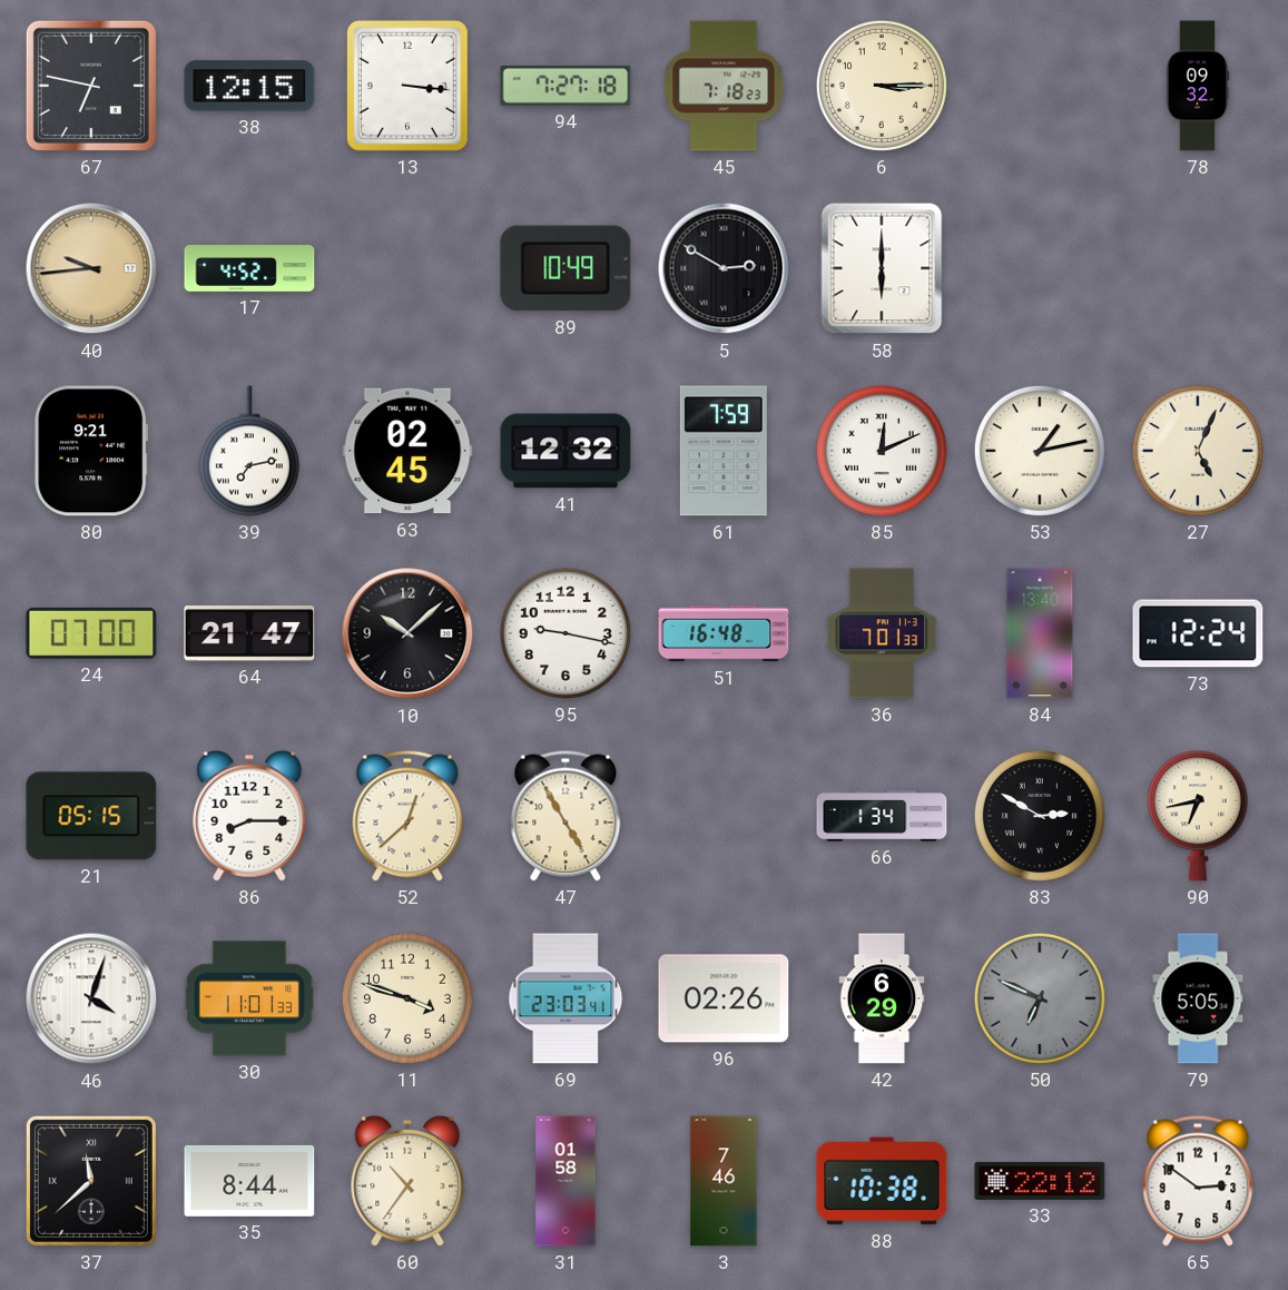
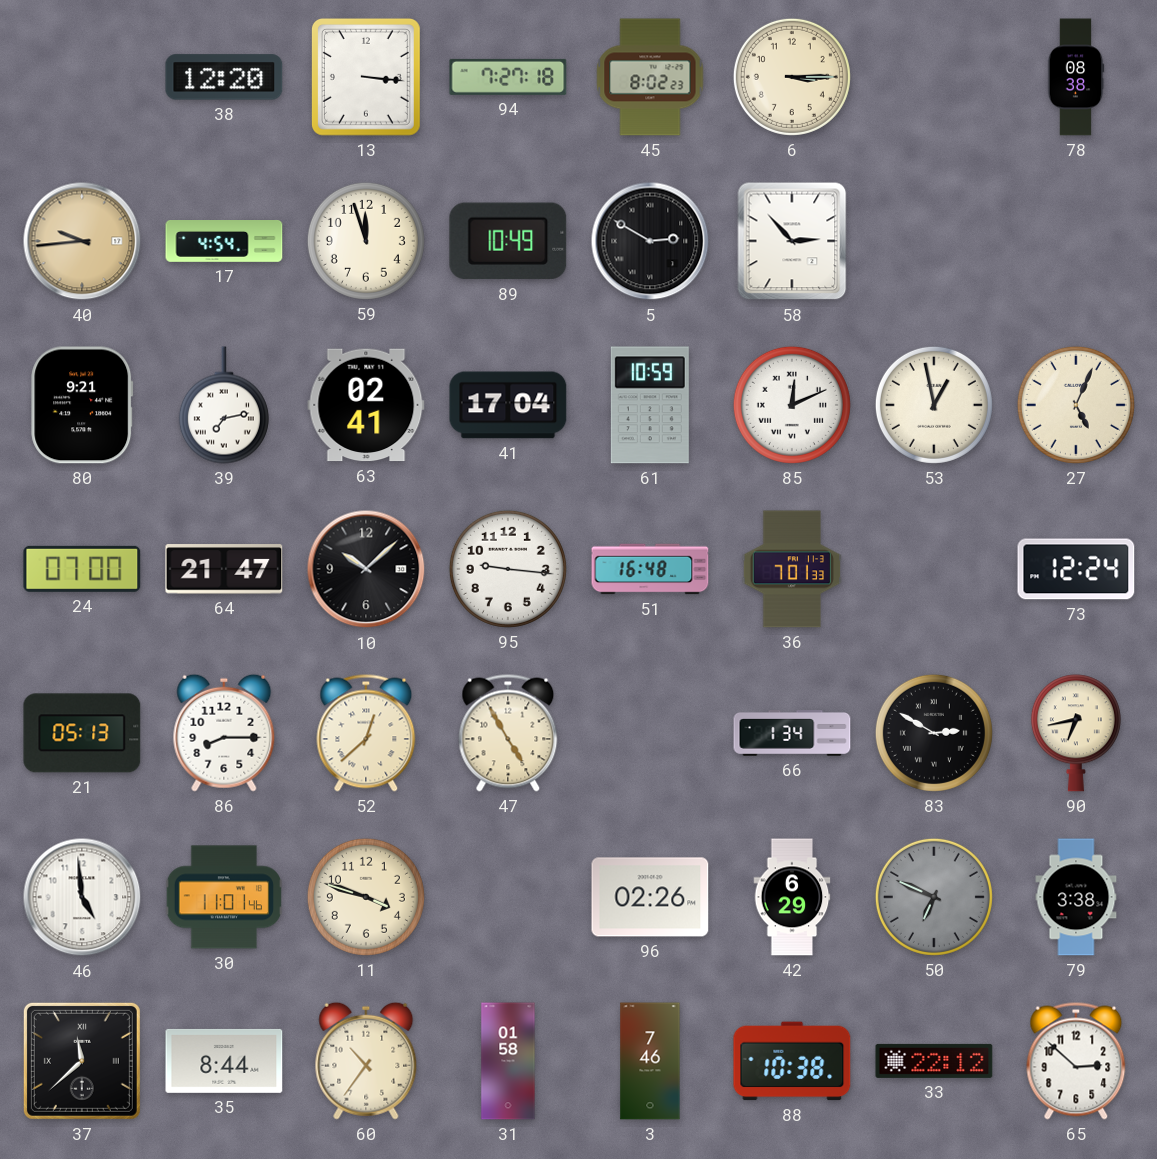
67: 6:47 -> none
38: 12:15 -> 12:20
45: 7:18 -> 8:02
78: 09:32 -> 08:38
17: 4:52 -> 4:54
59: none -> 11:57
58: 6:00 -> 2:53
63: 02:45 -> 02:41
41: 12:32 -> 17:04
61: 7:59 -> 10:59
53: 1:13 -> 12:58
95: 9:17 -> 9:16
84: 13:40 -> none
21: 05:15 -> 05:13
46: 4:03 -> 4:59
30: 11:01:33 -> 11:01:46
69: 23:03 -> none
79: 5:05 -> 3:38
65: 2:51 -> 2:52
